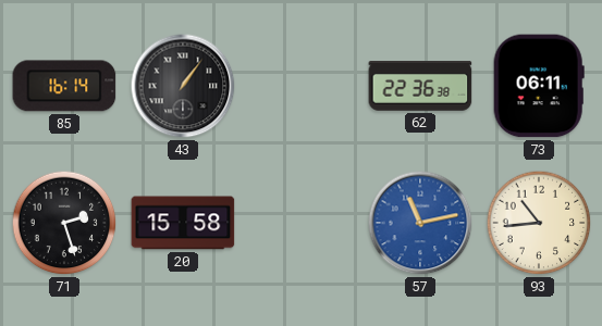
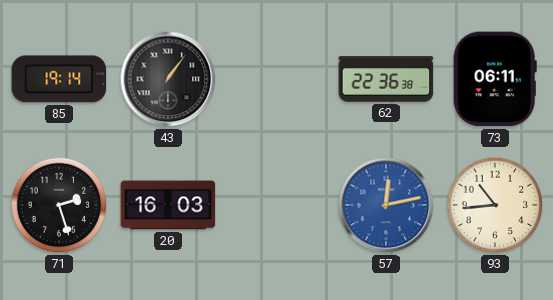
85: 16:14 -> 19:14
20: 15:58 -> 16:03
57: 11:13 -> 12:13
